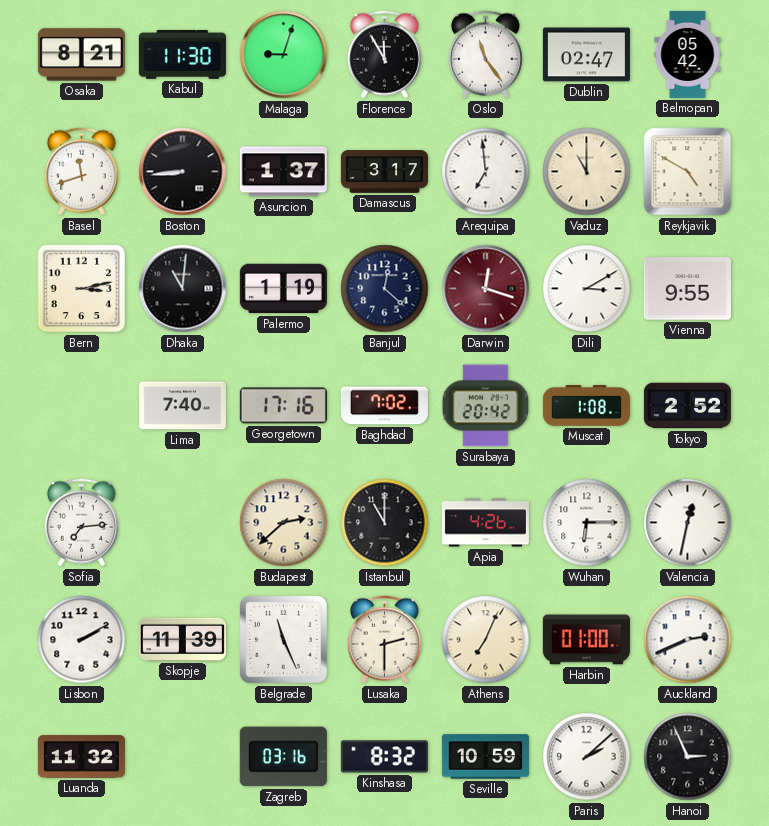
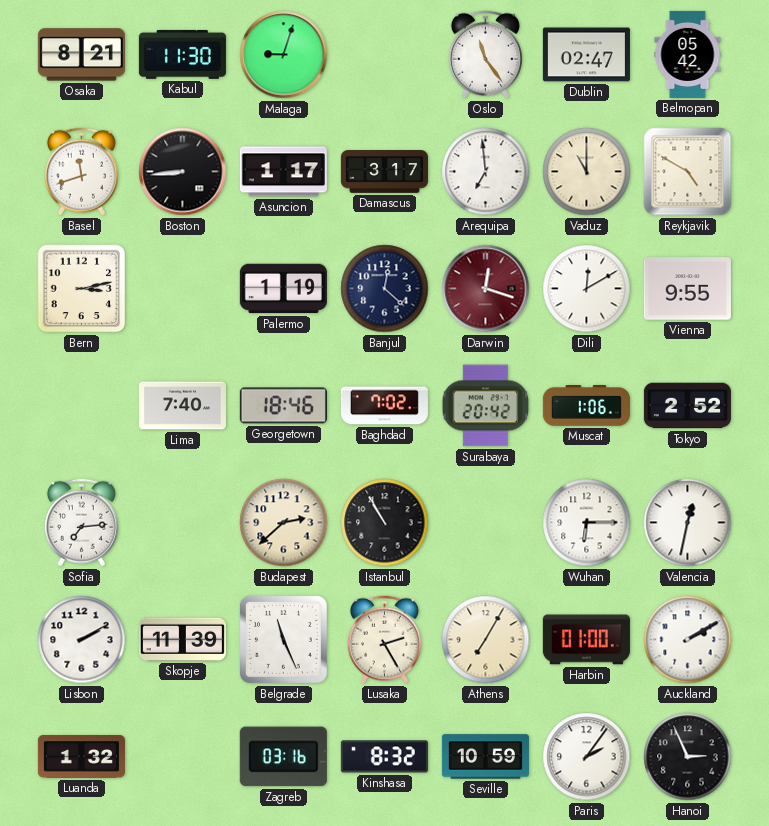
Florence: 11:55 -> none
Asuncion: 1:37 -> 1:17
Dhaka: 11:01 -> none
Dili: 3:10 -> 12:10
Georgetown: 17:16 -> 18:46
Muscat: 1:08 -> 1:06
Istanbul: 11:00 -> 10:55
Apia: 4:26 -> none
Lusaka: 2:30 -> 2:25
Athens: 7:04 -> 7:05
Auckland: 2:41 -> 2:10
Luanda: 11:32 -> 1:32
Paris: 2:08 -> 2:06
